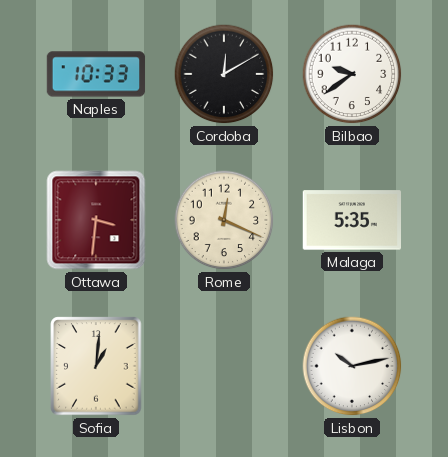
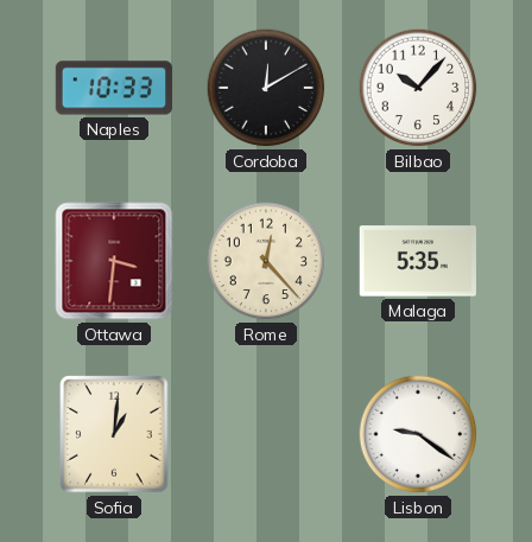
Bilbao: 9:39 -> 10:07
Rome: 12:19 -> 12:23
Lisbon: 10:13 -> 9:21
